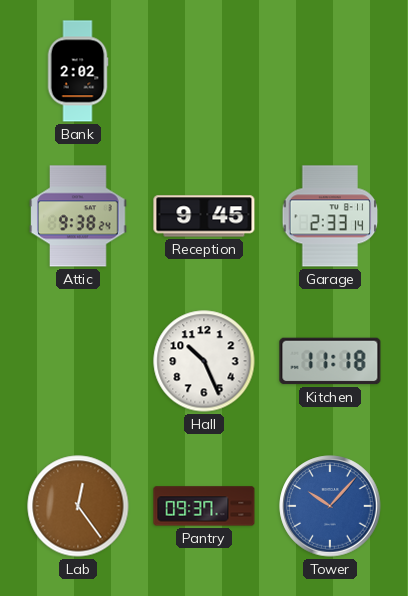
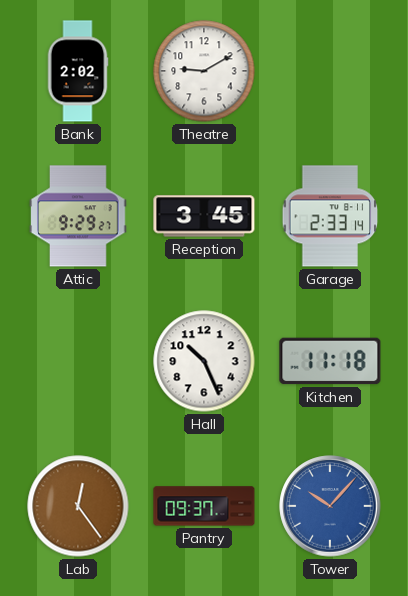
Theatre: none -> 9:10
Attic: 9:38 -> 9:29
Reception: 9:45 -> 3:45
